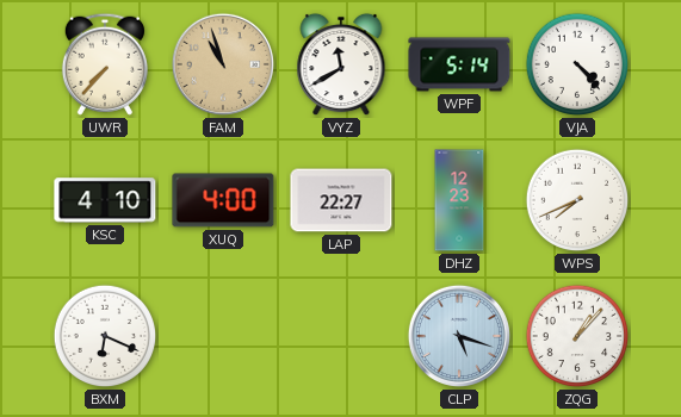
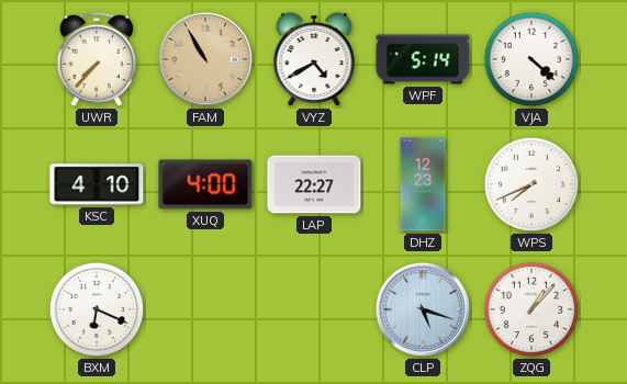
FAM: 10:57 -> 10:55
VYZ: 11:40 -> 4:40
VJA: 4:23 -> 4:22
